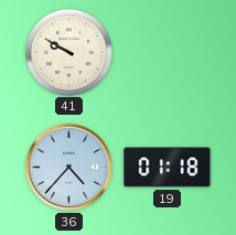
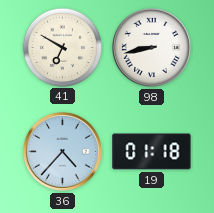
41: 9:50 -> 6:50
98: none -> 8:43
